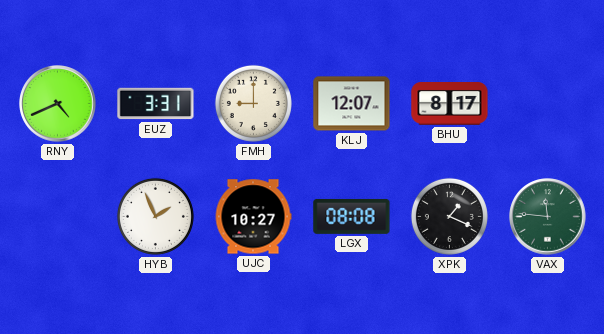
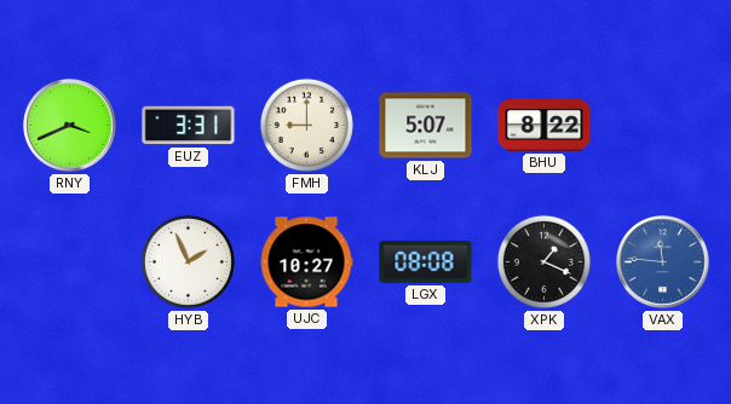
RNY: 4:41 -> 3:41
KLJ: 12:07 -> 5:07
BHU: 8:17 -> 8:22
VAX dial: green -> blue
